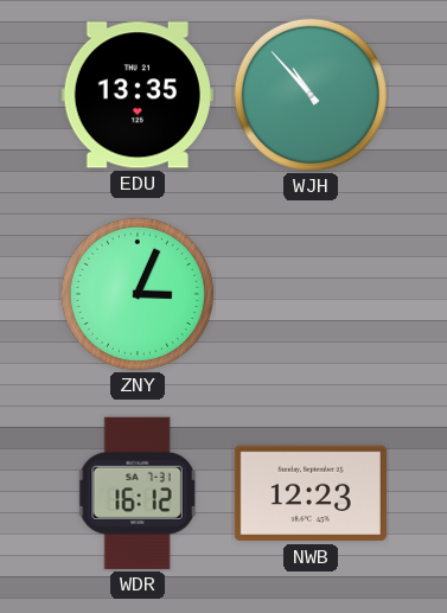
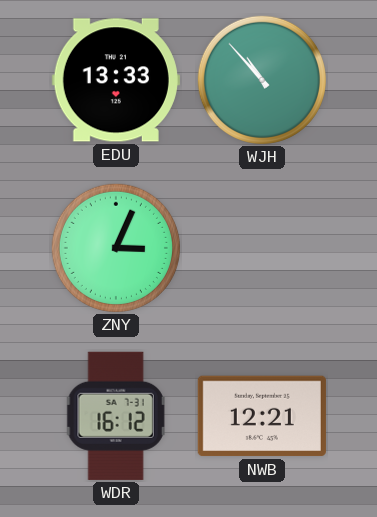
EDU: 13:35 -> 13:33
NWB: 12:23 -> 12:21
